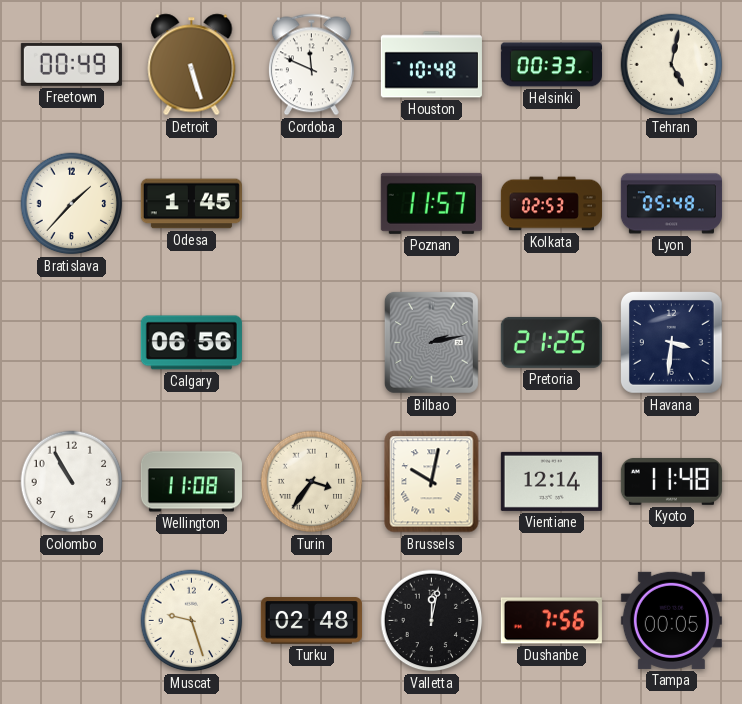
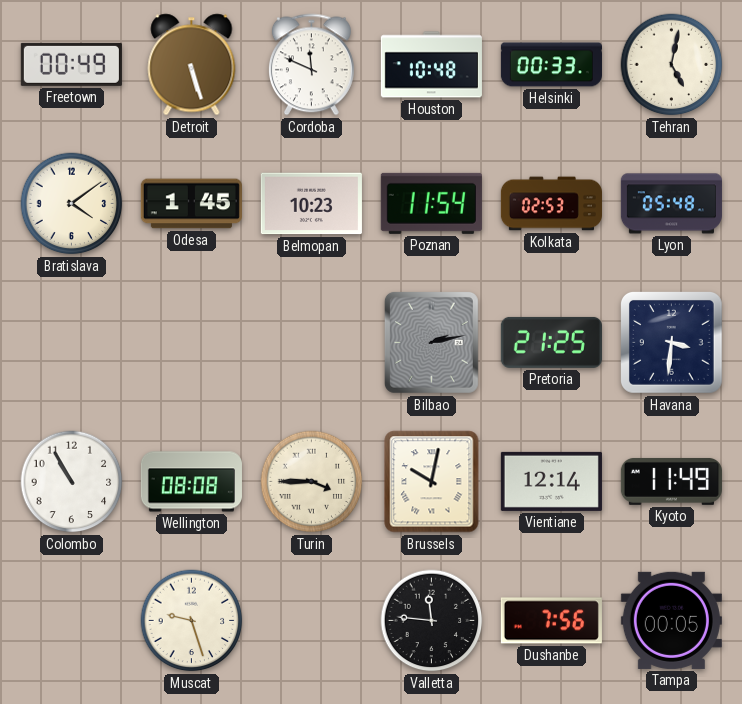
Bratislava: 1:37 -> 4:09
Belmopan: none -> 10:23
Poznan: 11:57 -> 11:54
Calgary: 06:56 -> none
Wellington: 11:08 -> 08:08
Turin: 3:36 -> 3:45
Kyoto: 11:48 -> 11:49
Turku: 02:48 -> none
Valletta: 12:02 -> 11:46
